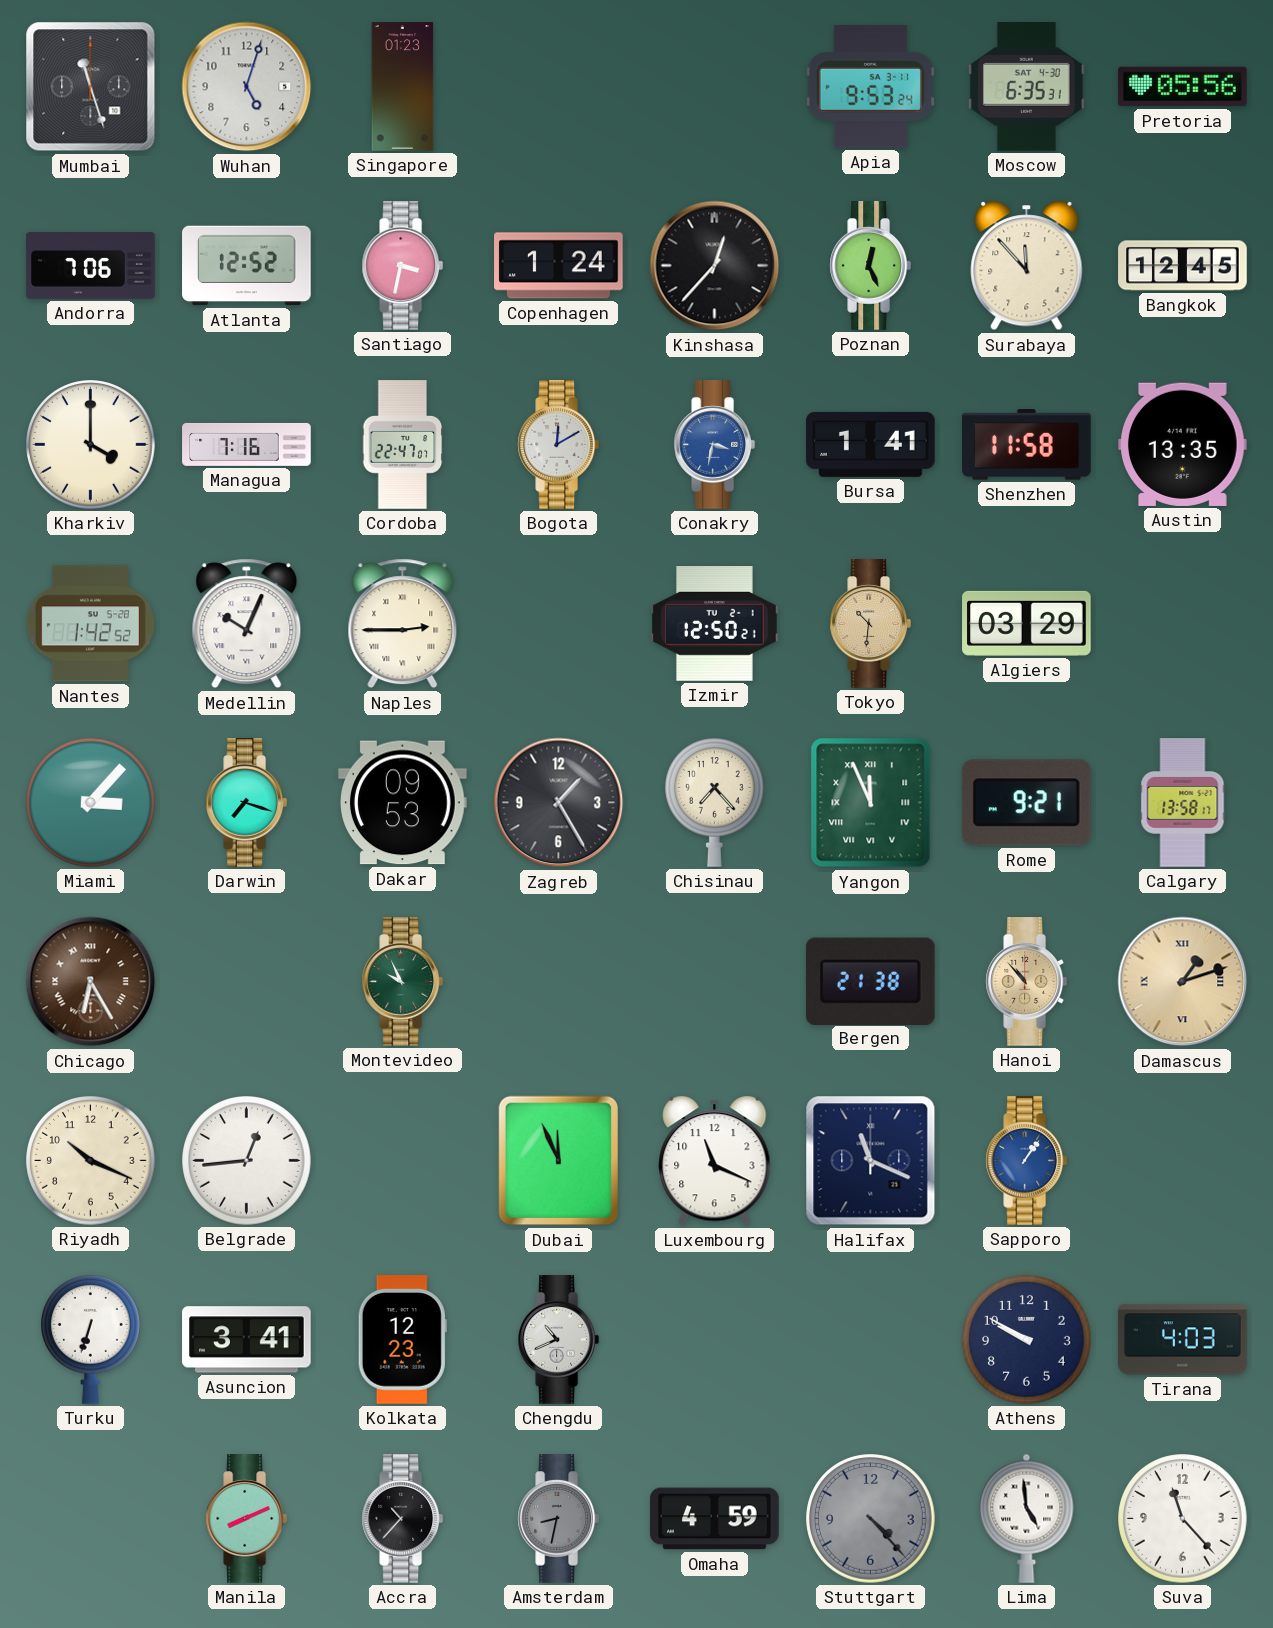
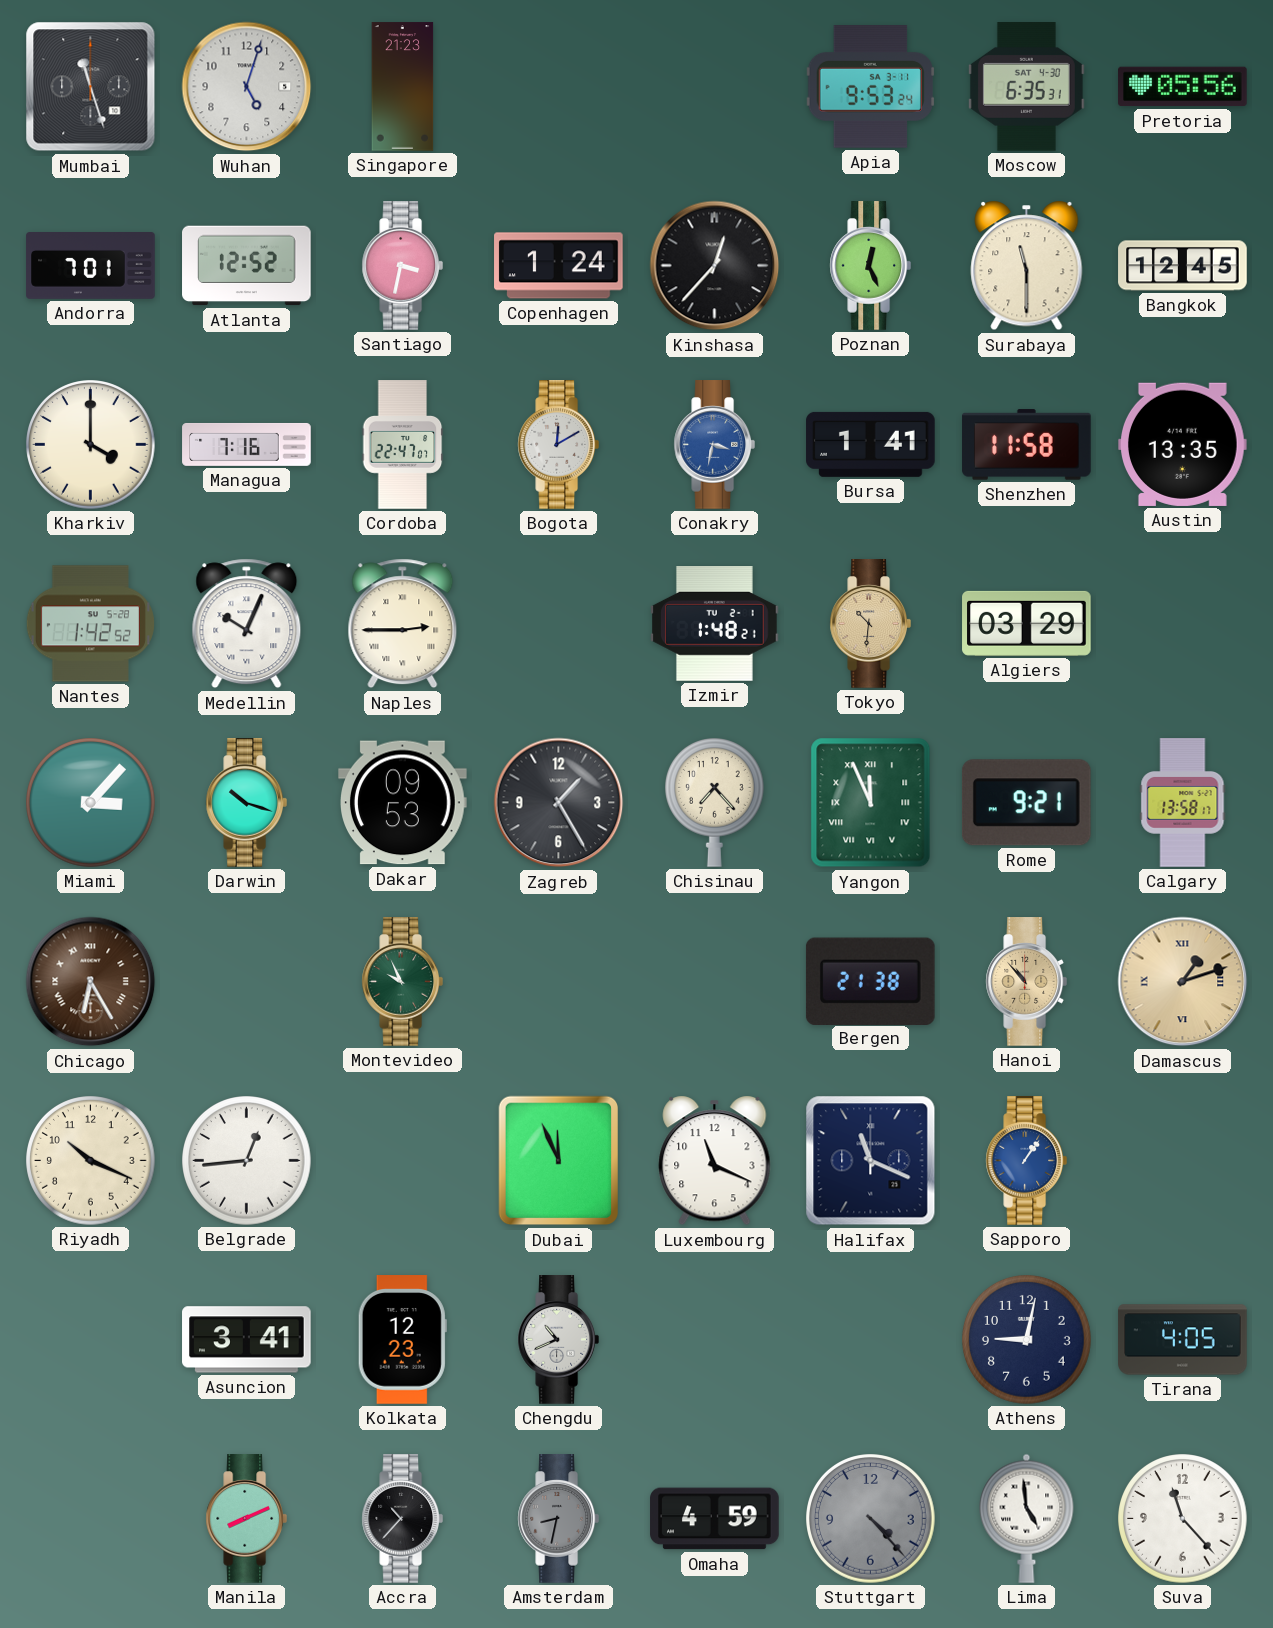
Singapore: 01:23 -> 21:23
Andorra: 7:06 -> 7:01
Surabaya: 11:53 -> 11:30
Izmir: 12:50 -> 1:48
Darwin: 7:18 -> 10:18
Turku: 6:33 -> none
Athens: 9:50 -> 9:02
Tirana: 4:03 -> 4:05
